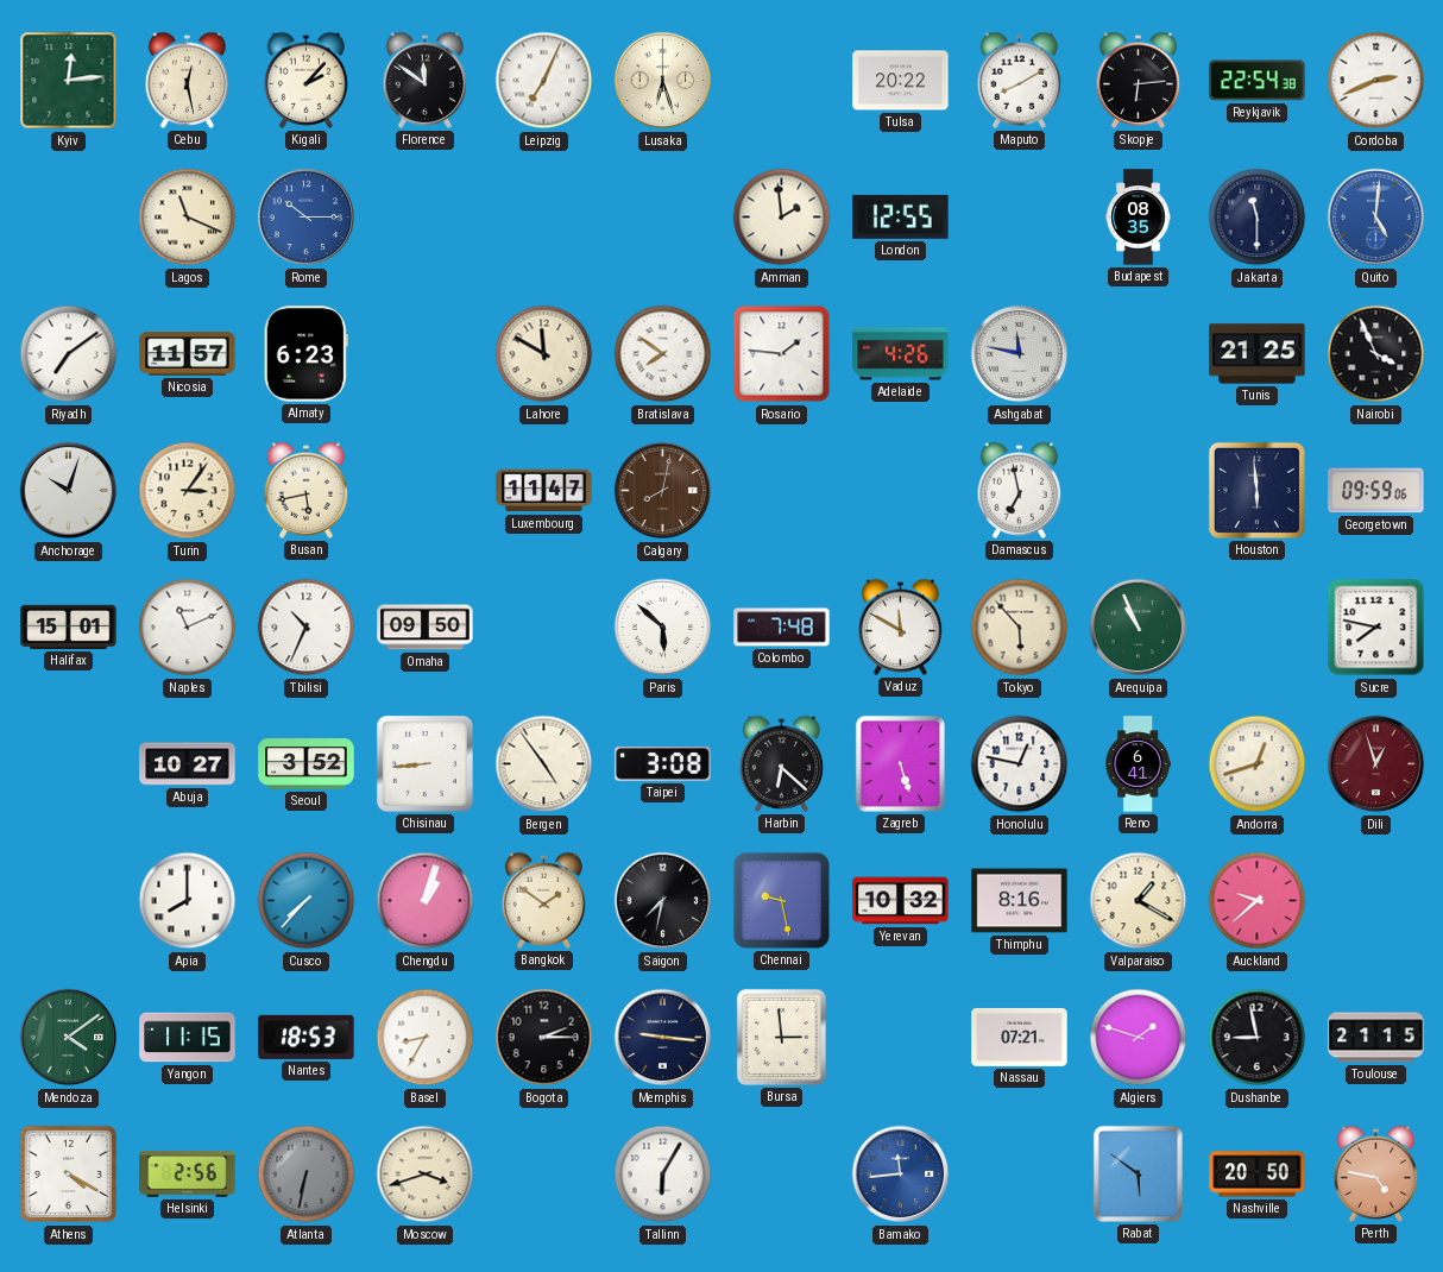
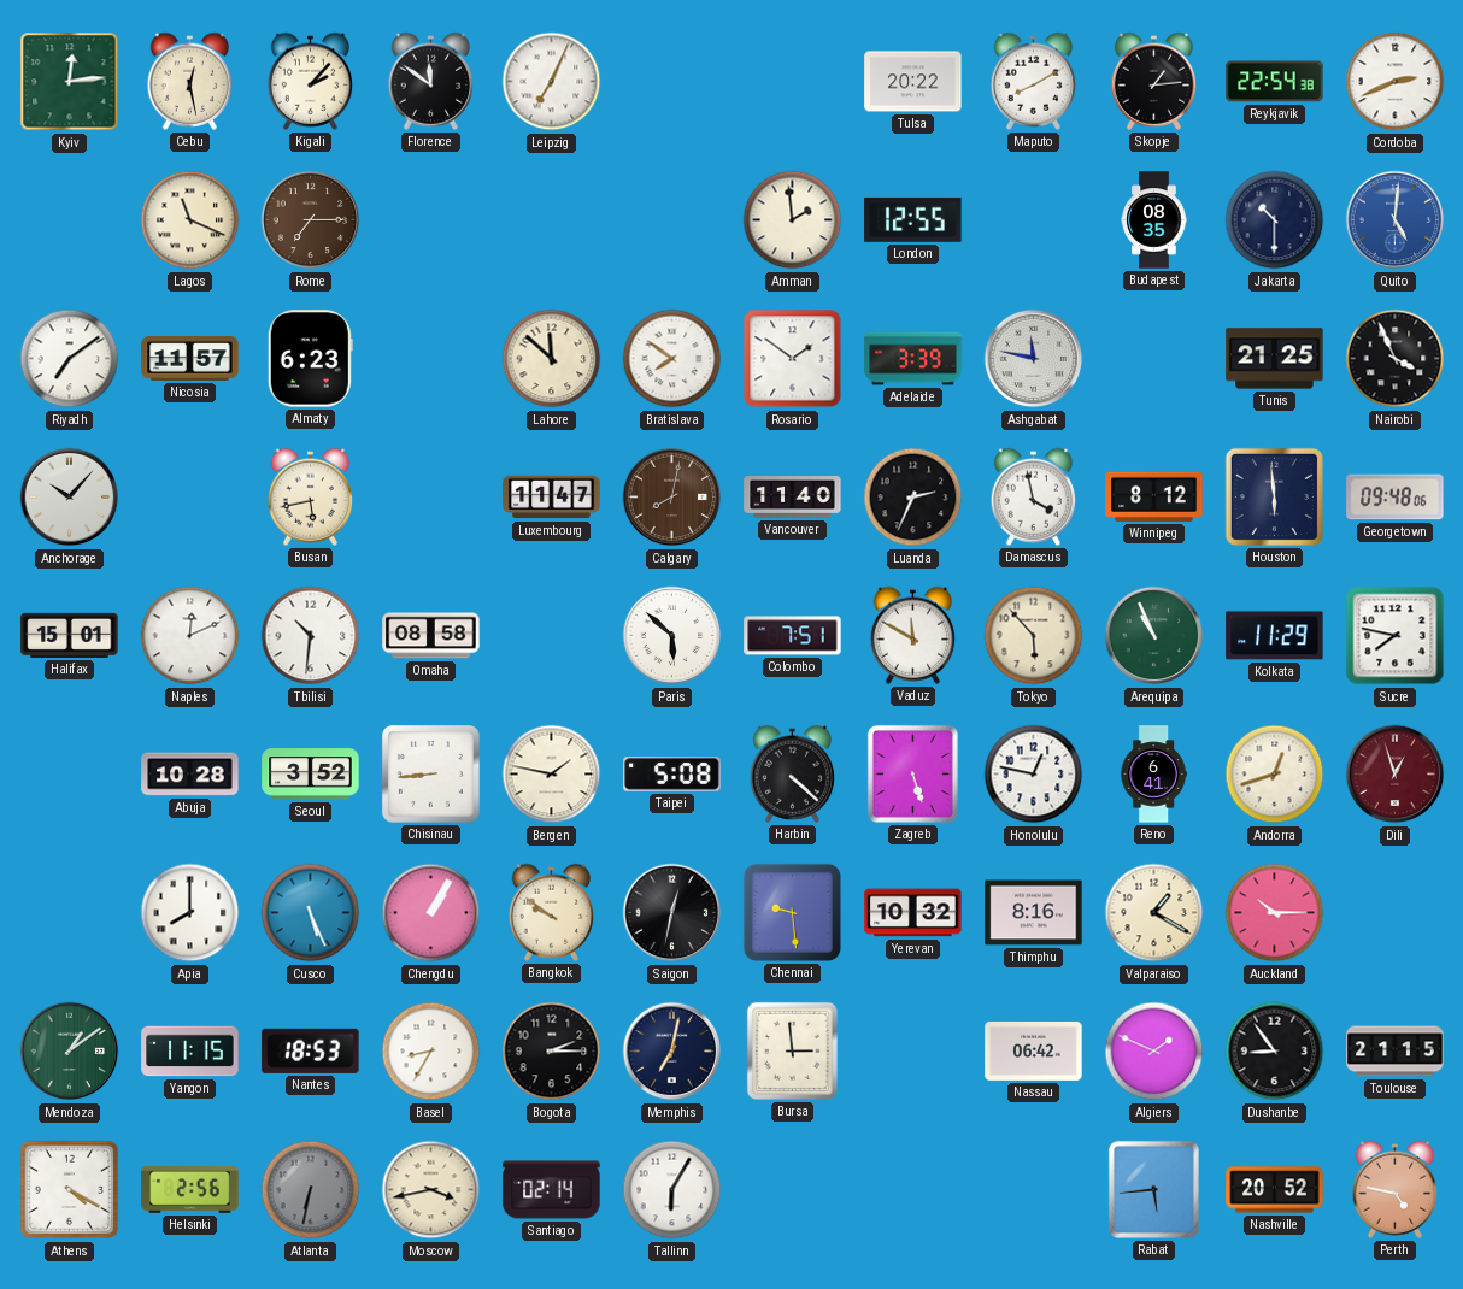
Lusaka: 6:27 -> none
Skopje: 6:14 -> 1:14
Rome: 10:15 -> 7:15
Rome dial: blue -> brown
Jakarta: 11:30 -> 10:30
Lahore: 11:50 -> 11:52
Rosario: 1:46 -> 1:51
Adelaide: 4:26 -> 3:39
Anchorage: 10:03 -> 10:07
Turin: 3:06 -> none
Vancouver: none -> 11:40
Luanda: none -> 2:34
Damascus: 6:58 -> 3:58
Winnipeg: none -> 8:12
Georgetown: 09:59 -> 09:48
Naples: 11:11 -> 12:11
Tbilisi: 10:34 -> 10:31
Omaha: 09:50 -> 08:58
Colombo: 7:48 -> 7:51
Kolkata: none -> 11:29
Abuja: 10:27 -> 10:28
Bergen: 4:54 -> 1:47
Taipei: 3:08 -> 5:08
Harbin: 6:22 -> 4:22
Cusco: 7:37 -> 5:26
Chengdu: 1:03 -> 1:05
Bangkok: 1:51 -> 9:51
Saigon: 7:32 -> 12:32
Chennai: 9:28 -> 9:29
Auckland: 9:38 -> 10:15
Mendoza: 4:09 -> 1:09
Memphis: 9:16 -> 7:02
Nassau: 07:21 -> 06:42
Algiers: 1:48 -> 1:49
Dushanbe: 8:58 -> 8:54
Moscow: 3:42 -> 3:43
Santiago: none -> 02:14
Bamako: 11:44 -> none
Rabat: 5:51 -> 5:44
Nashville: 20:50 -> 20:52
